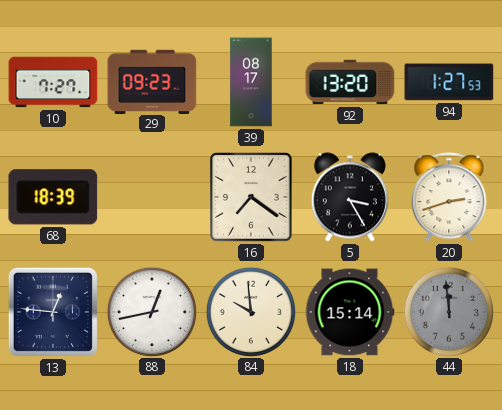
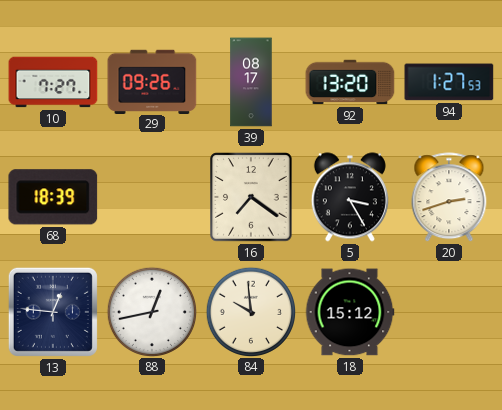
29: 09:23 -> 09:26
18: 15:14 -> 15:12
44: 11:59 -> none
